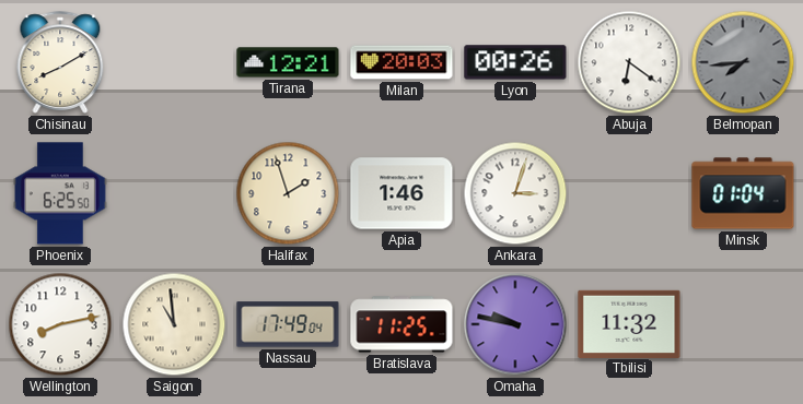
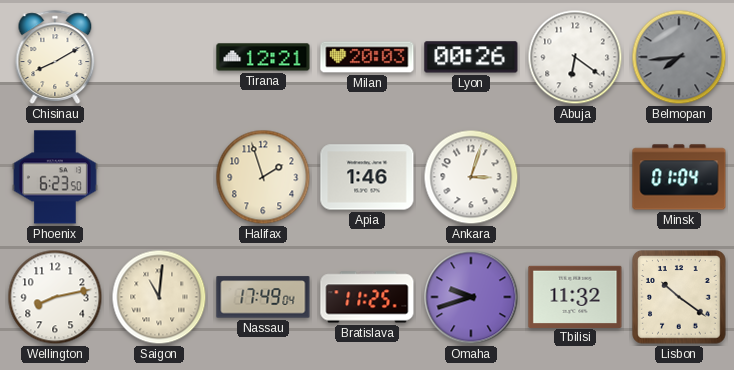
Phoenix: 6:25 -> 6:23
Saigon: 10:59 -> 11:01
Omaha: 9:47 -> 9:42
Lisbon: none -> 10:21
